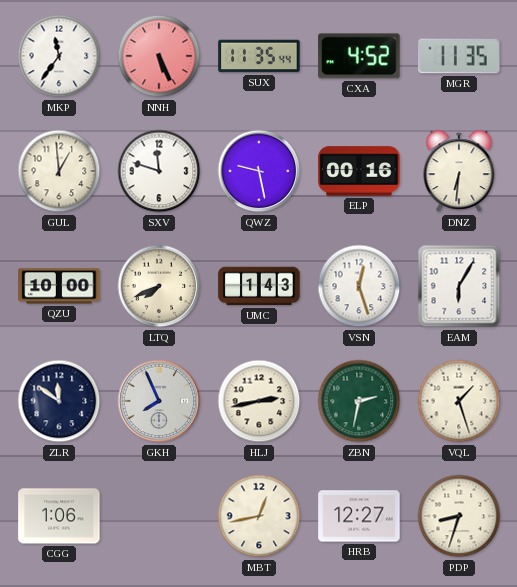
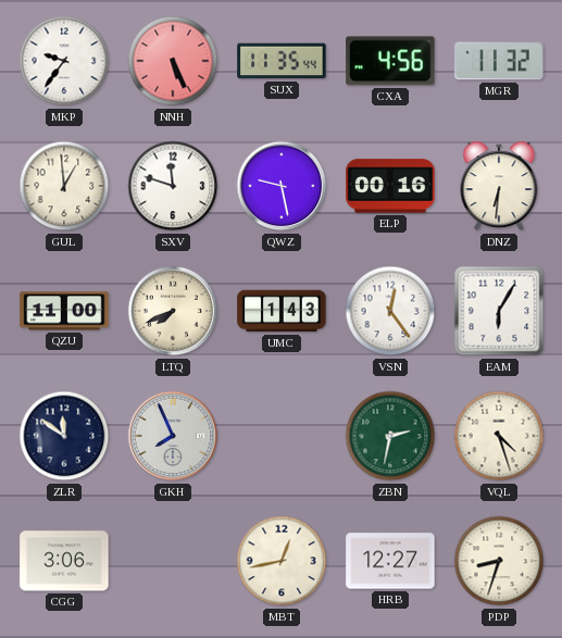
MKP: 11:36 -> 9:36
CXA: 4:52 -> 4:56
MGR: 11:35 -> 11:32
QZU: 10:00 -> 11:00
VSN: 12:27 -> 12:24
HLJ: 2:43 -> none
VQL: 1:27 -> 4:27
CGG: 1:06 -> 3:06
